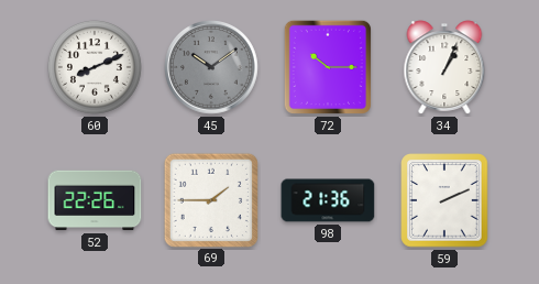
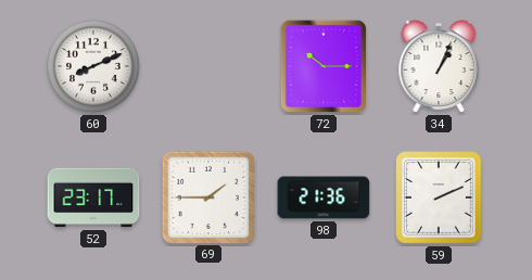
45: 10:09 -> none
52: 22:26 -> 23:17
